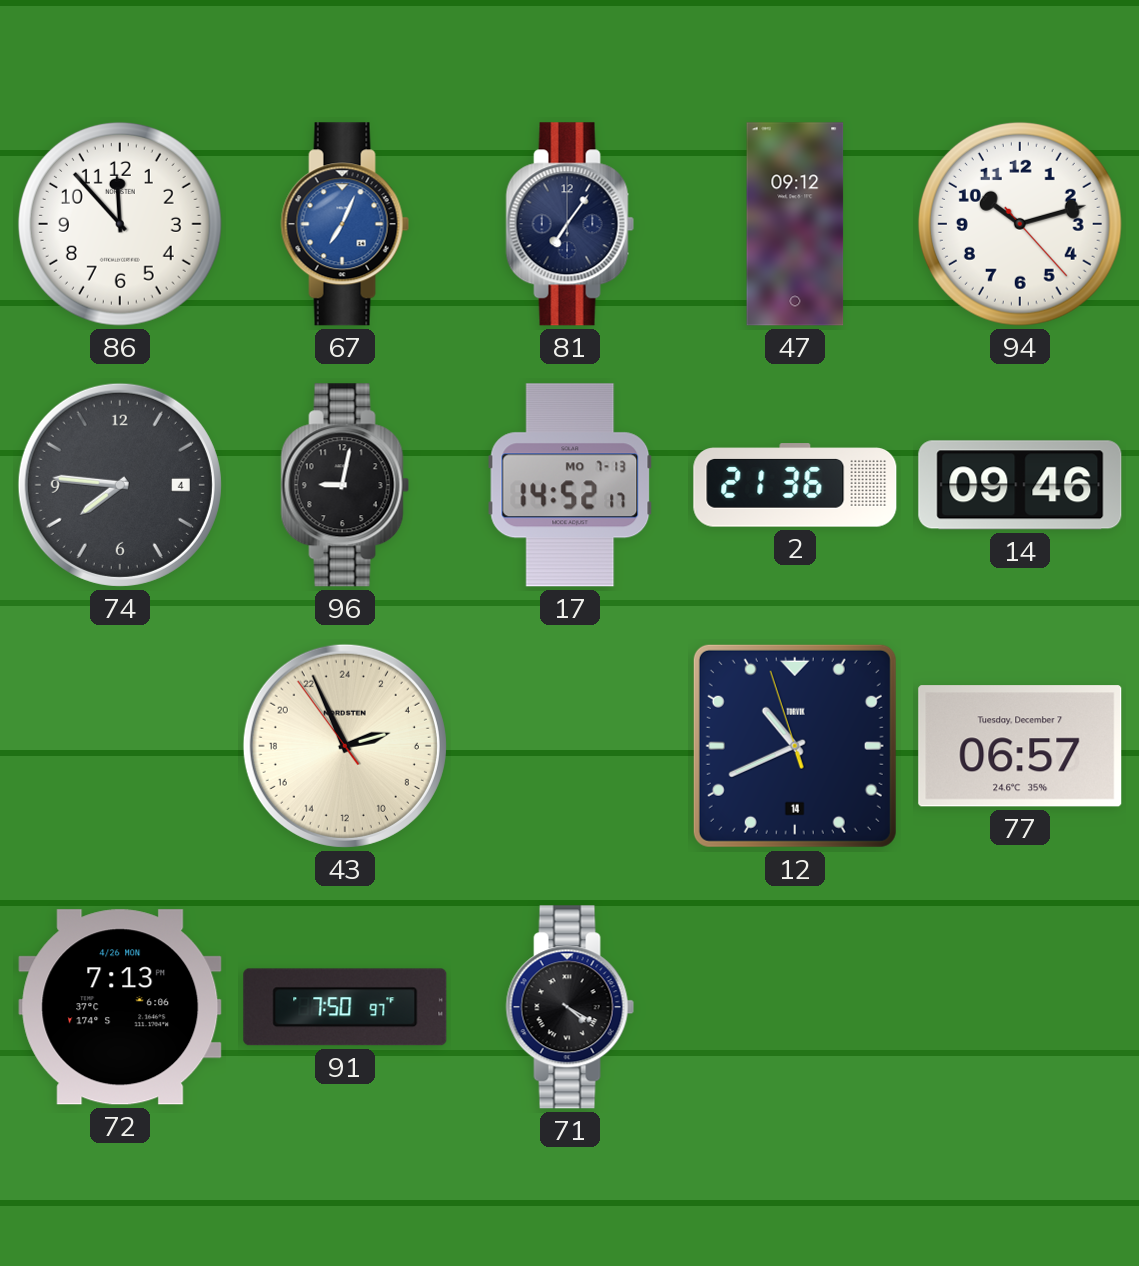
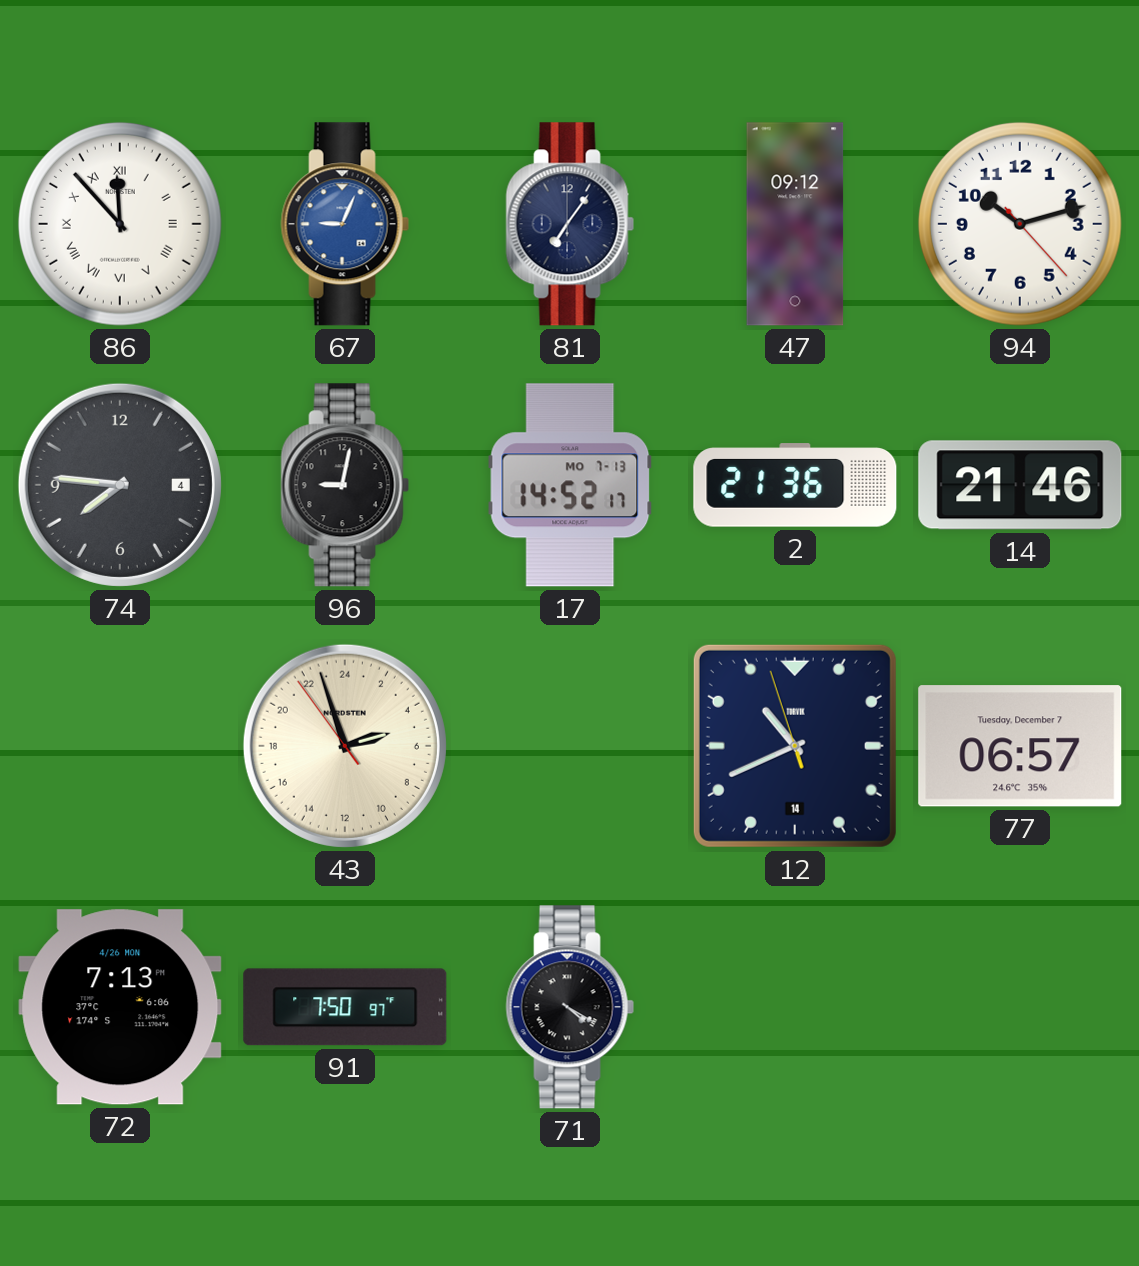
86 numerals: Arabic -> Roman
67: 7:04 -> 9:04
14: 09:46 -> 21:46
43: 4:55 -> 4:56
